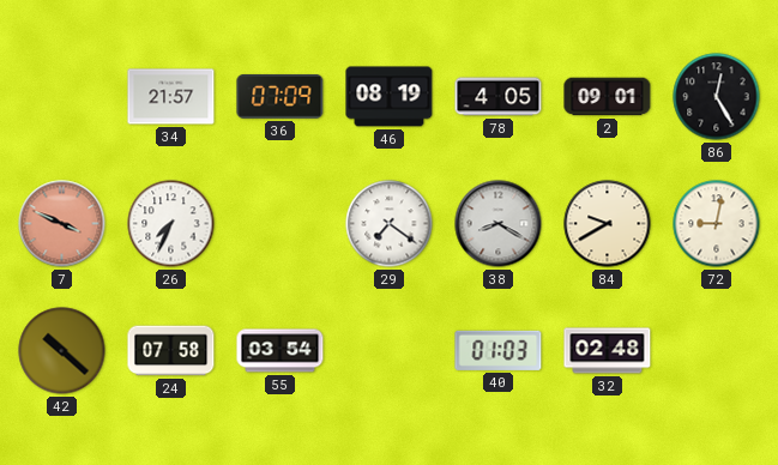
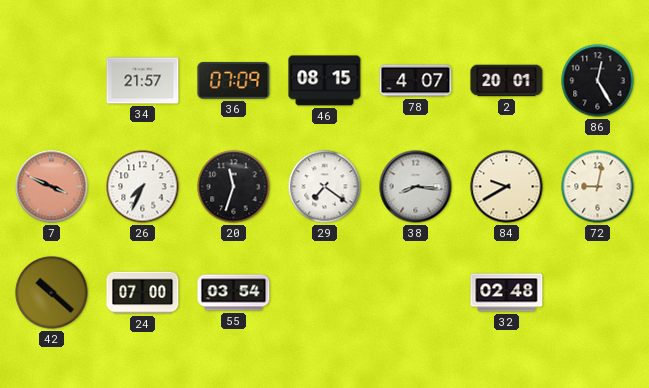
46: 08:19 -> 08:15
78: 4:05 -> 4:07
2: 09:01 -> 20:01
20: none -> 11:33
38: 8:20 -> 8:16
24: 07:58 -> 07:00
40: 01:03 -> none
